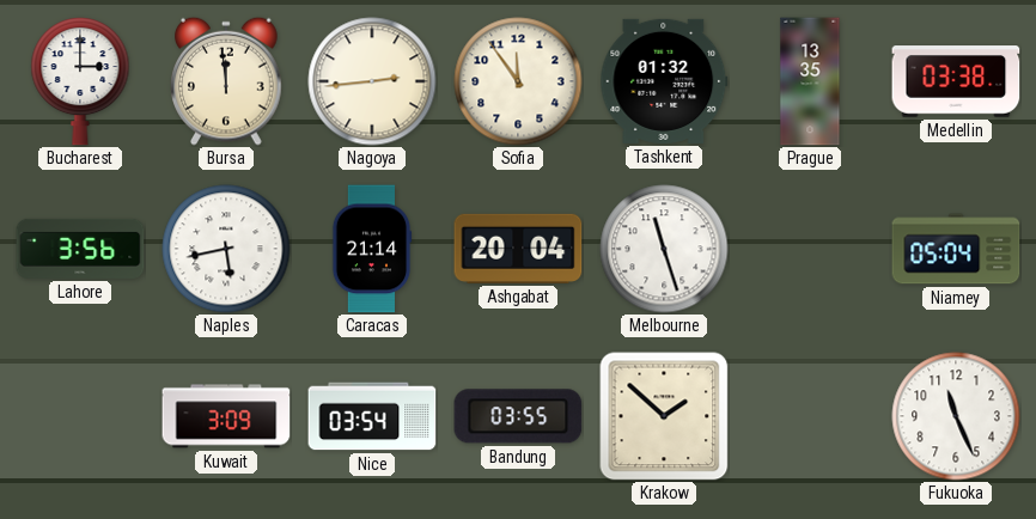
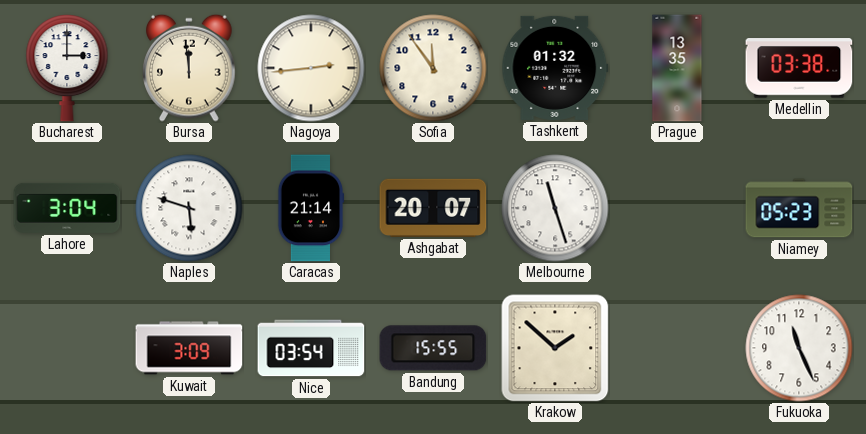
Lahore: 3:56 -> 3:04
Naples: 5:43 -> 5:48
Ashgabat: 20:04 -> 20:07
Niamey: 05:04 -> 05:23
Bandung: 03:55 -> 15:55
